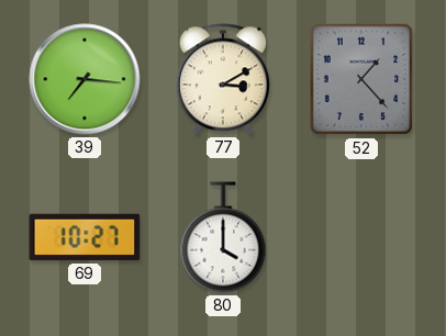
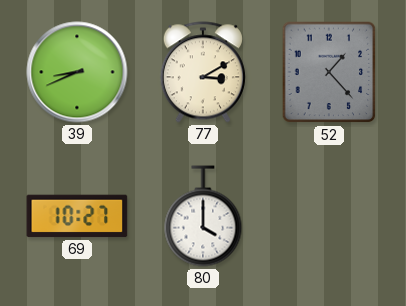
39: 7:16 -> 8:41
